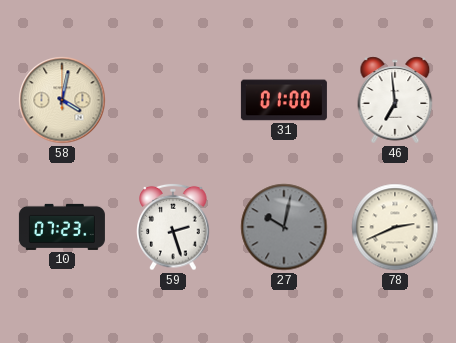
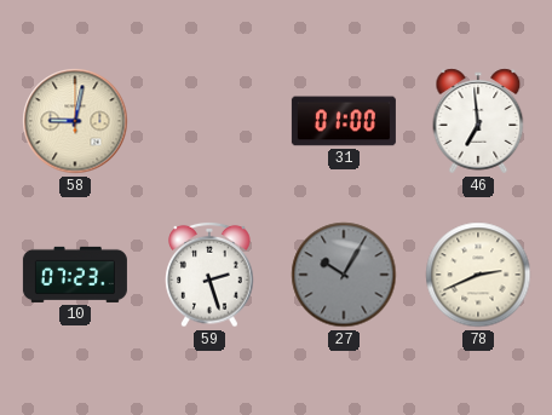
58: 4:02 -> 9:02
27: 10:02 -> 10:05
